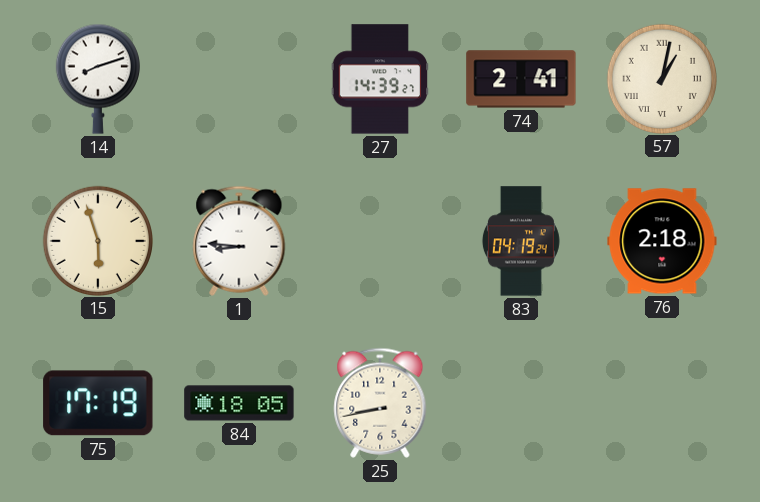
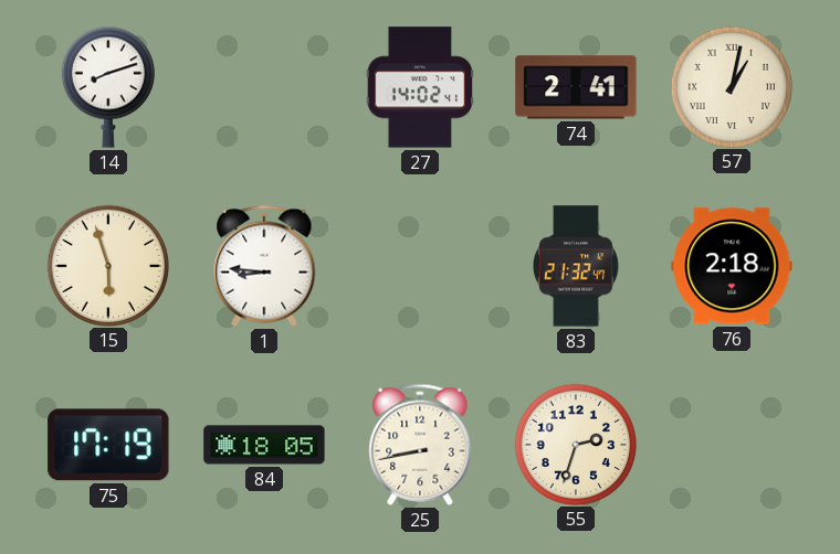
27: 14:39 -> 14:02
83: 04:19 -> 21:32
55: none -> 2:33
